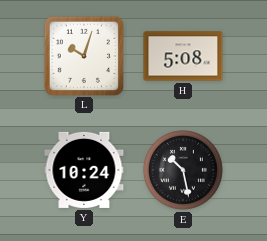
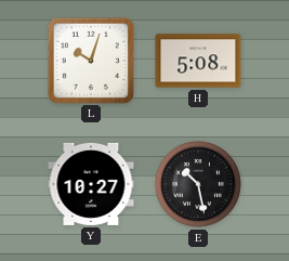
Y: 10:24 -> 10:27
